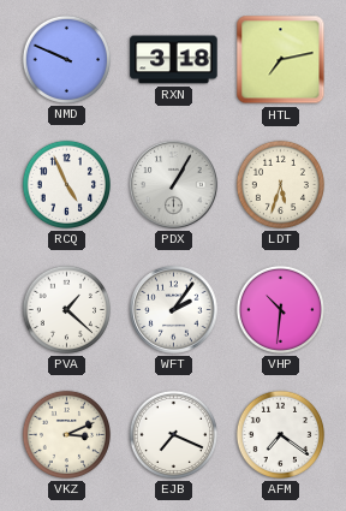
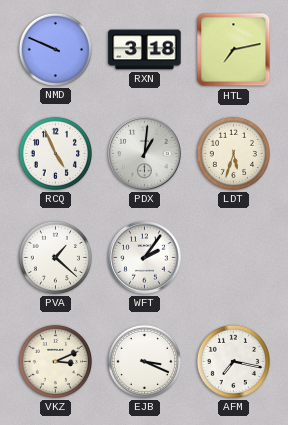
PDX: 1:05 -> 1:01
VHP: 10:31 -> none
EJB: 7:19 -> 3:19
AFM: 7:21 -> 7:17
